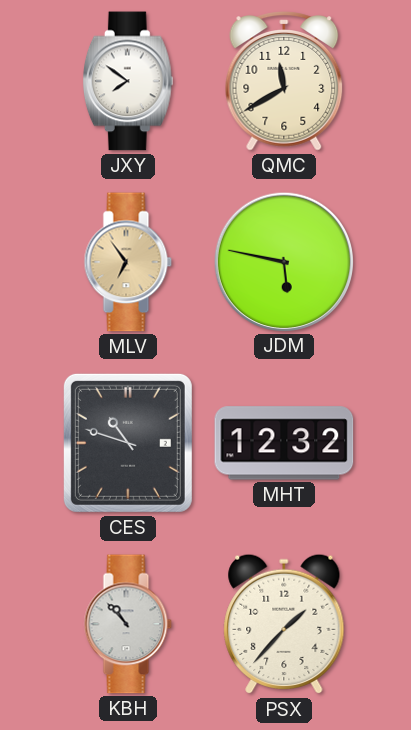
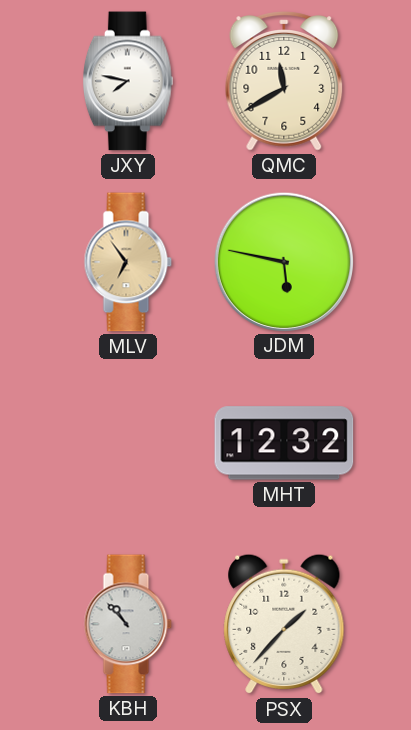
JXY: 7:51 -> 7:47
CES: 10:48 -> none
